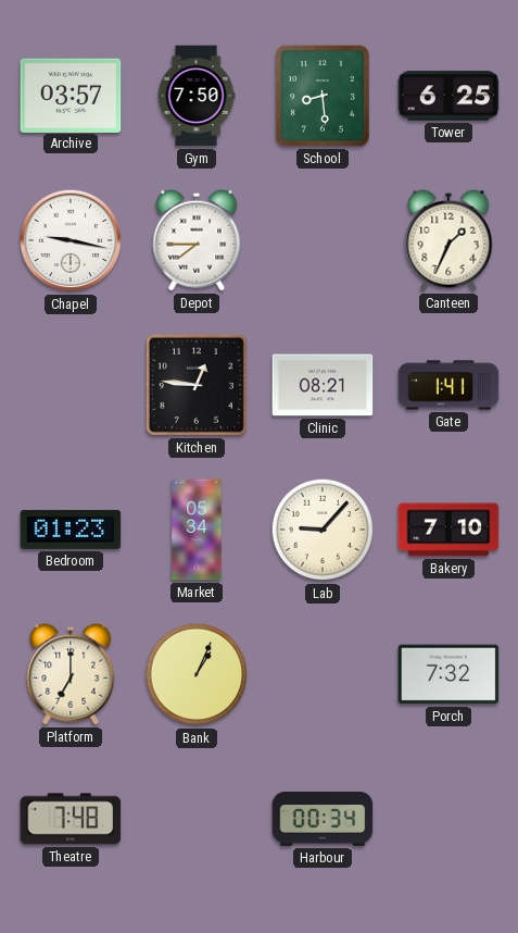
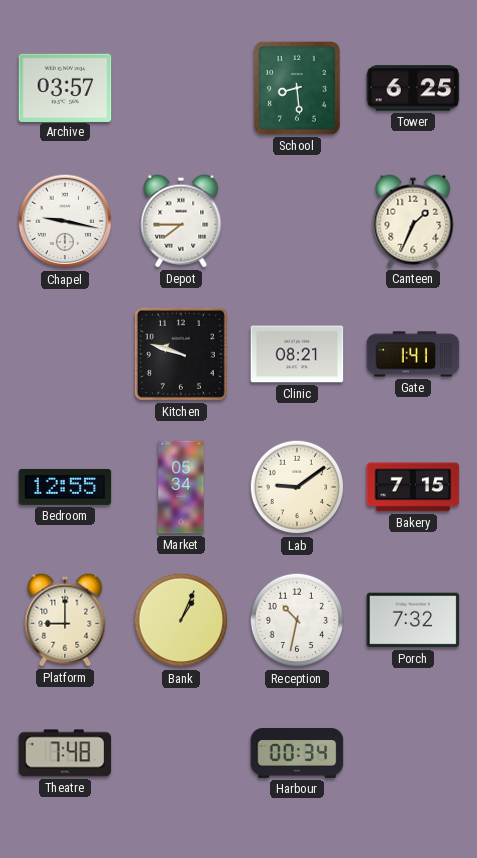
Gym: 7:50 -> none
Kitchen: 12:46 -> 9:48
Bedroom: 01:23 -> 12:55
Lab: 9:07 -> 9:09
Bakery: 7:10 -> 7:15
Platform: 7:00 -> 9:00
Reception: none -> 10:32
